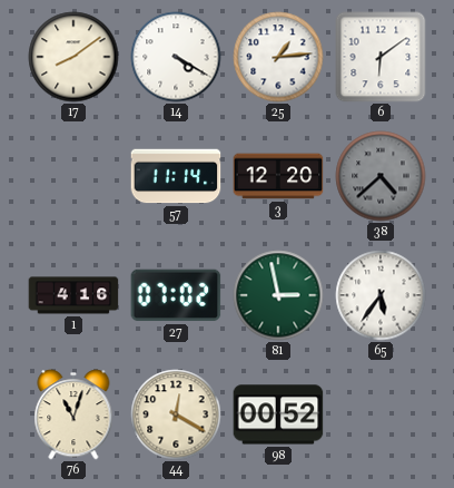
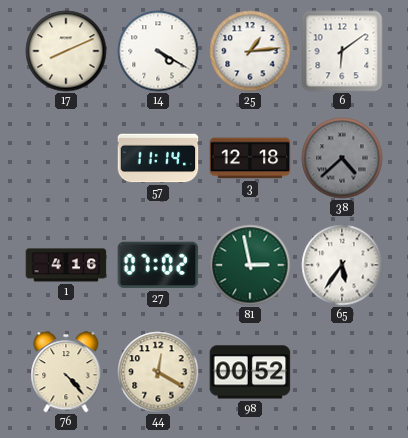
17: 8:09 -> 8:11
3: 12:20 -> 12:18
76: 11:03 -> 4:23
